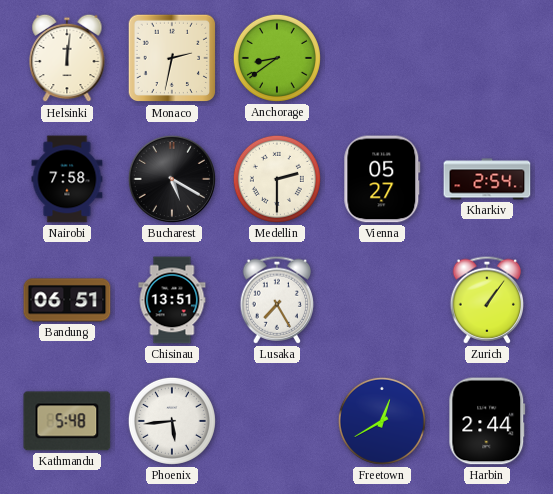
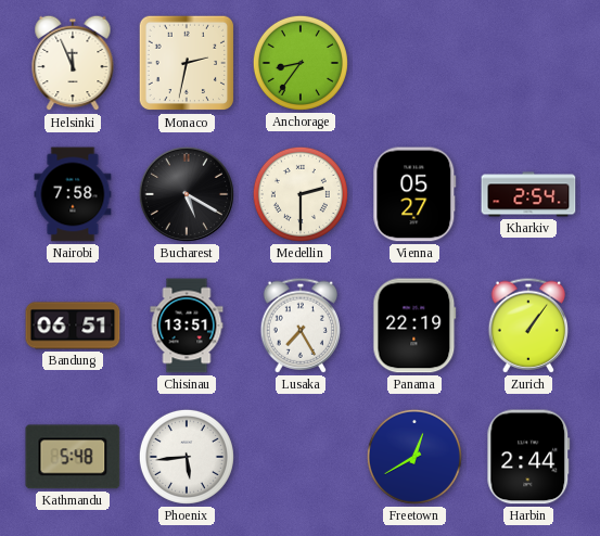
Helsinki: 12:01 -> 11:56
Anchorage: 8:39 -> 8:36
Panama: none -> 22:19
